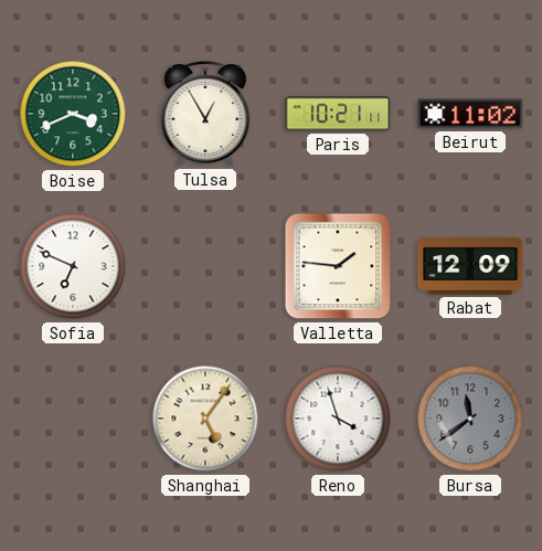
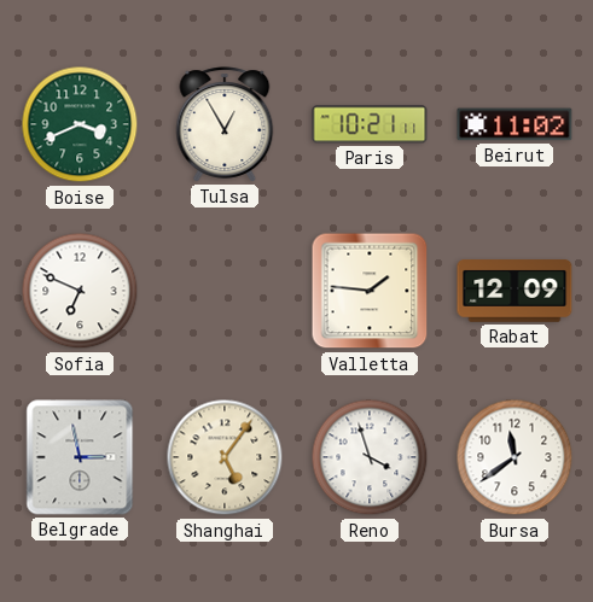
Belgrade: none -> 2:58
Bursa dial: grey -> white
